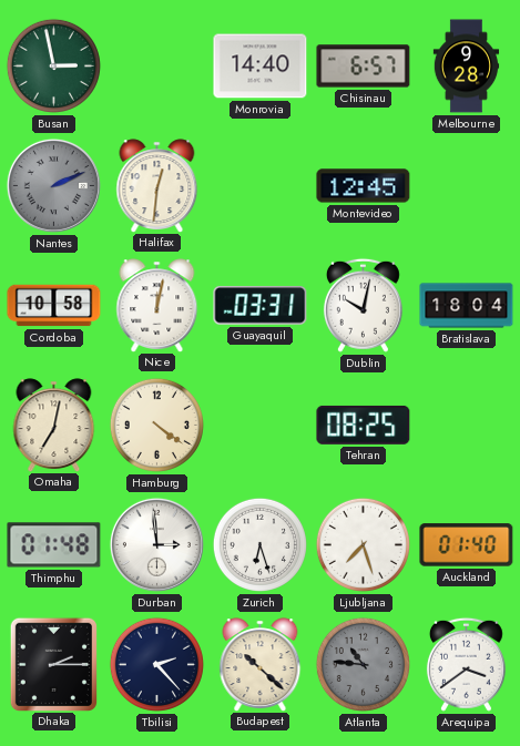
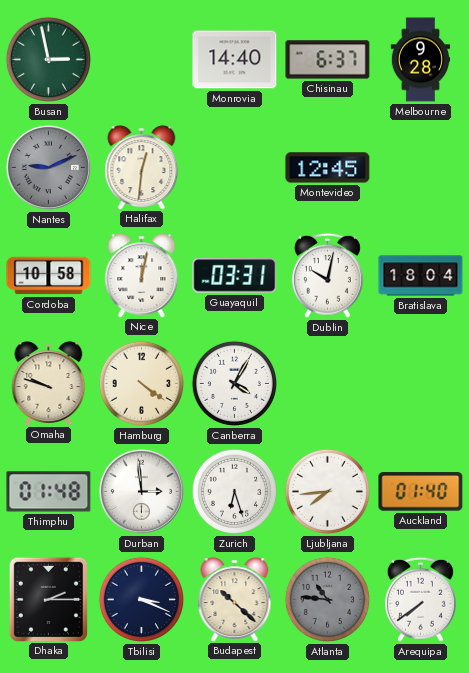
Chisinau: 6:57 -> 6:37
Nantes: 2:11 -> 9:11
Omaha: 7:02 -> 9:48
Canberra: none -> 4:05
Tehran: 08:25 -> none
Ljubljana: 7:27 -> 7:44
Tbilisi: 2:23 -> 3:19
Arequipa: 3:39 -> 7:39
